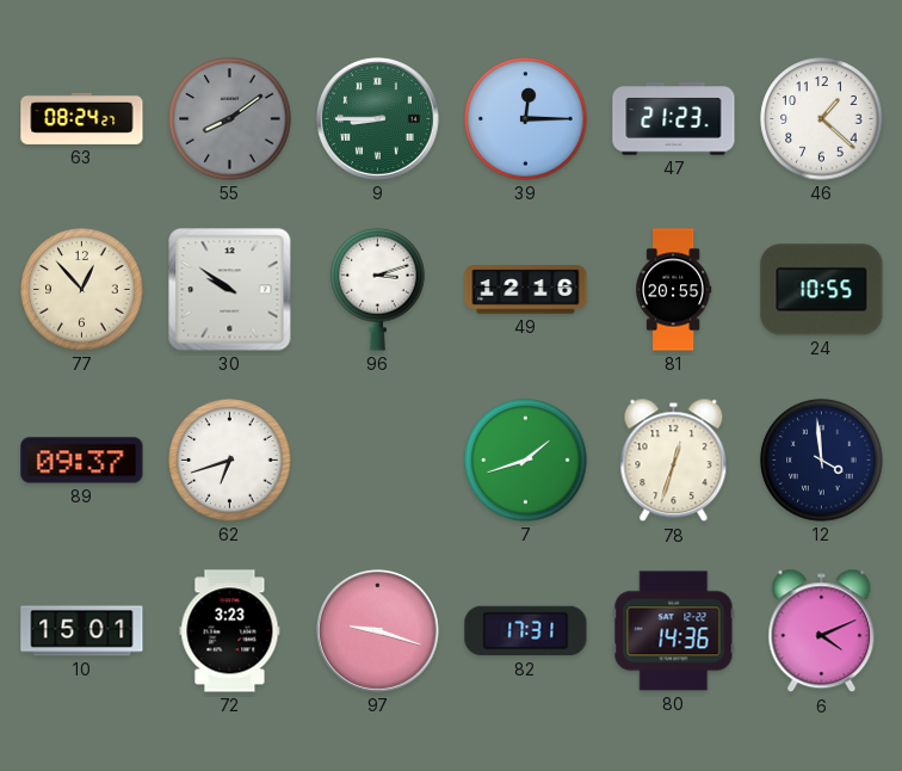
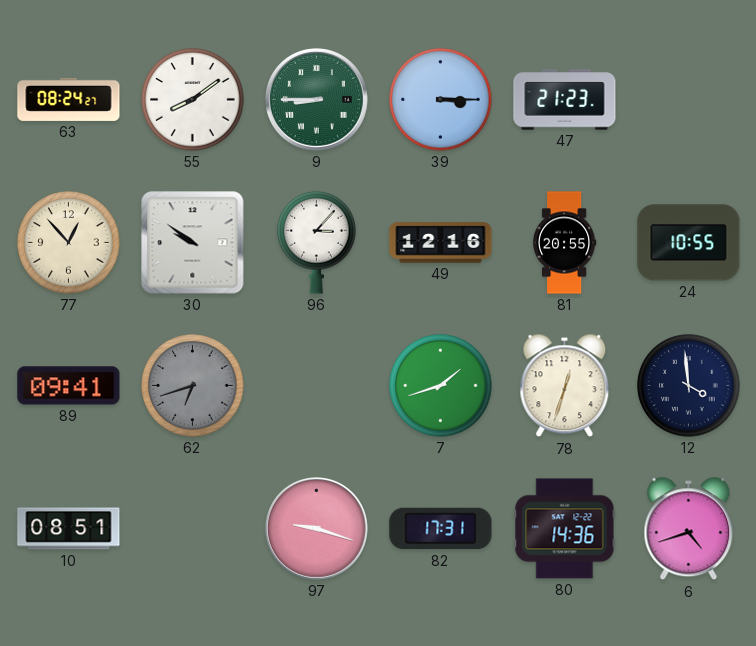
55 dial: grey -> white
39: 12:15 -> 3:15
46: 1:22 -> none
96: 3:12 -> 3:07
89: 09:37 -> 09:41
62 dial: white -> grey
10: 15:01 -> 08:51
72: 3:23 -> none
6: 4:11 -> 4:42
